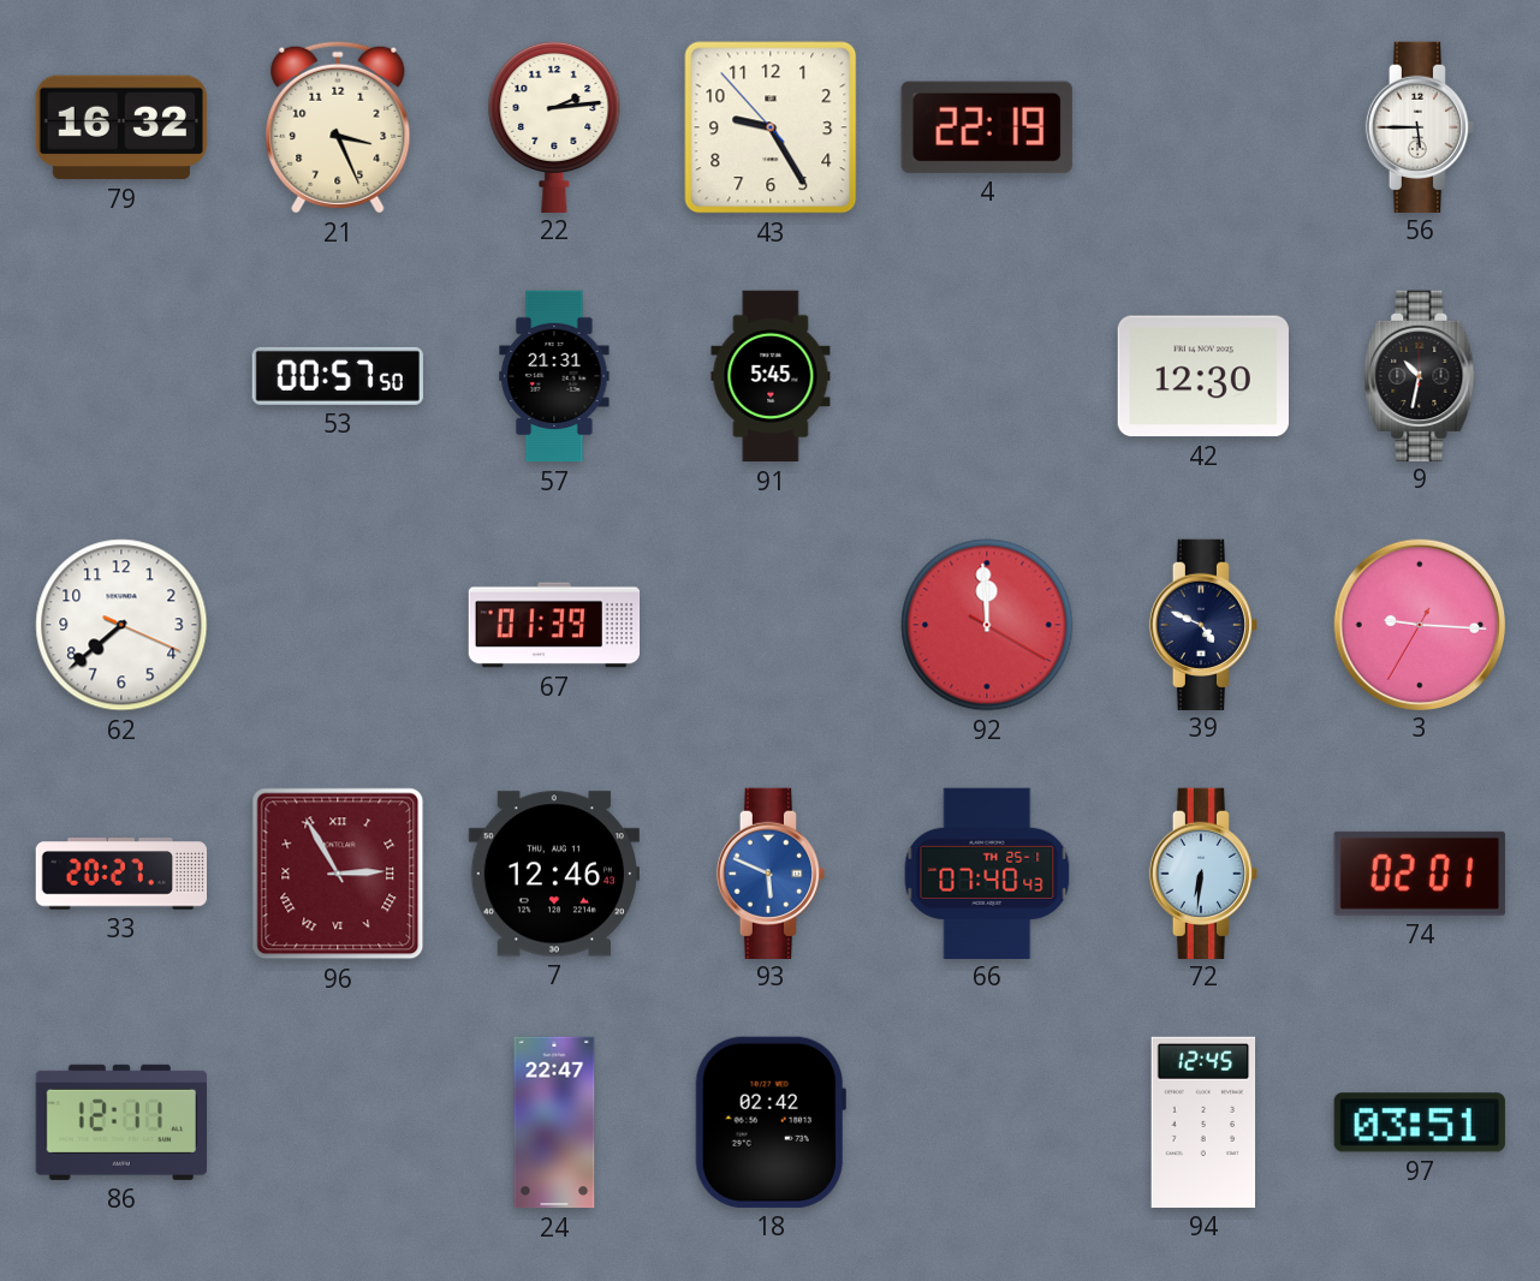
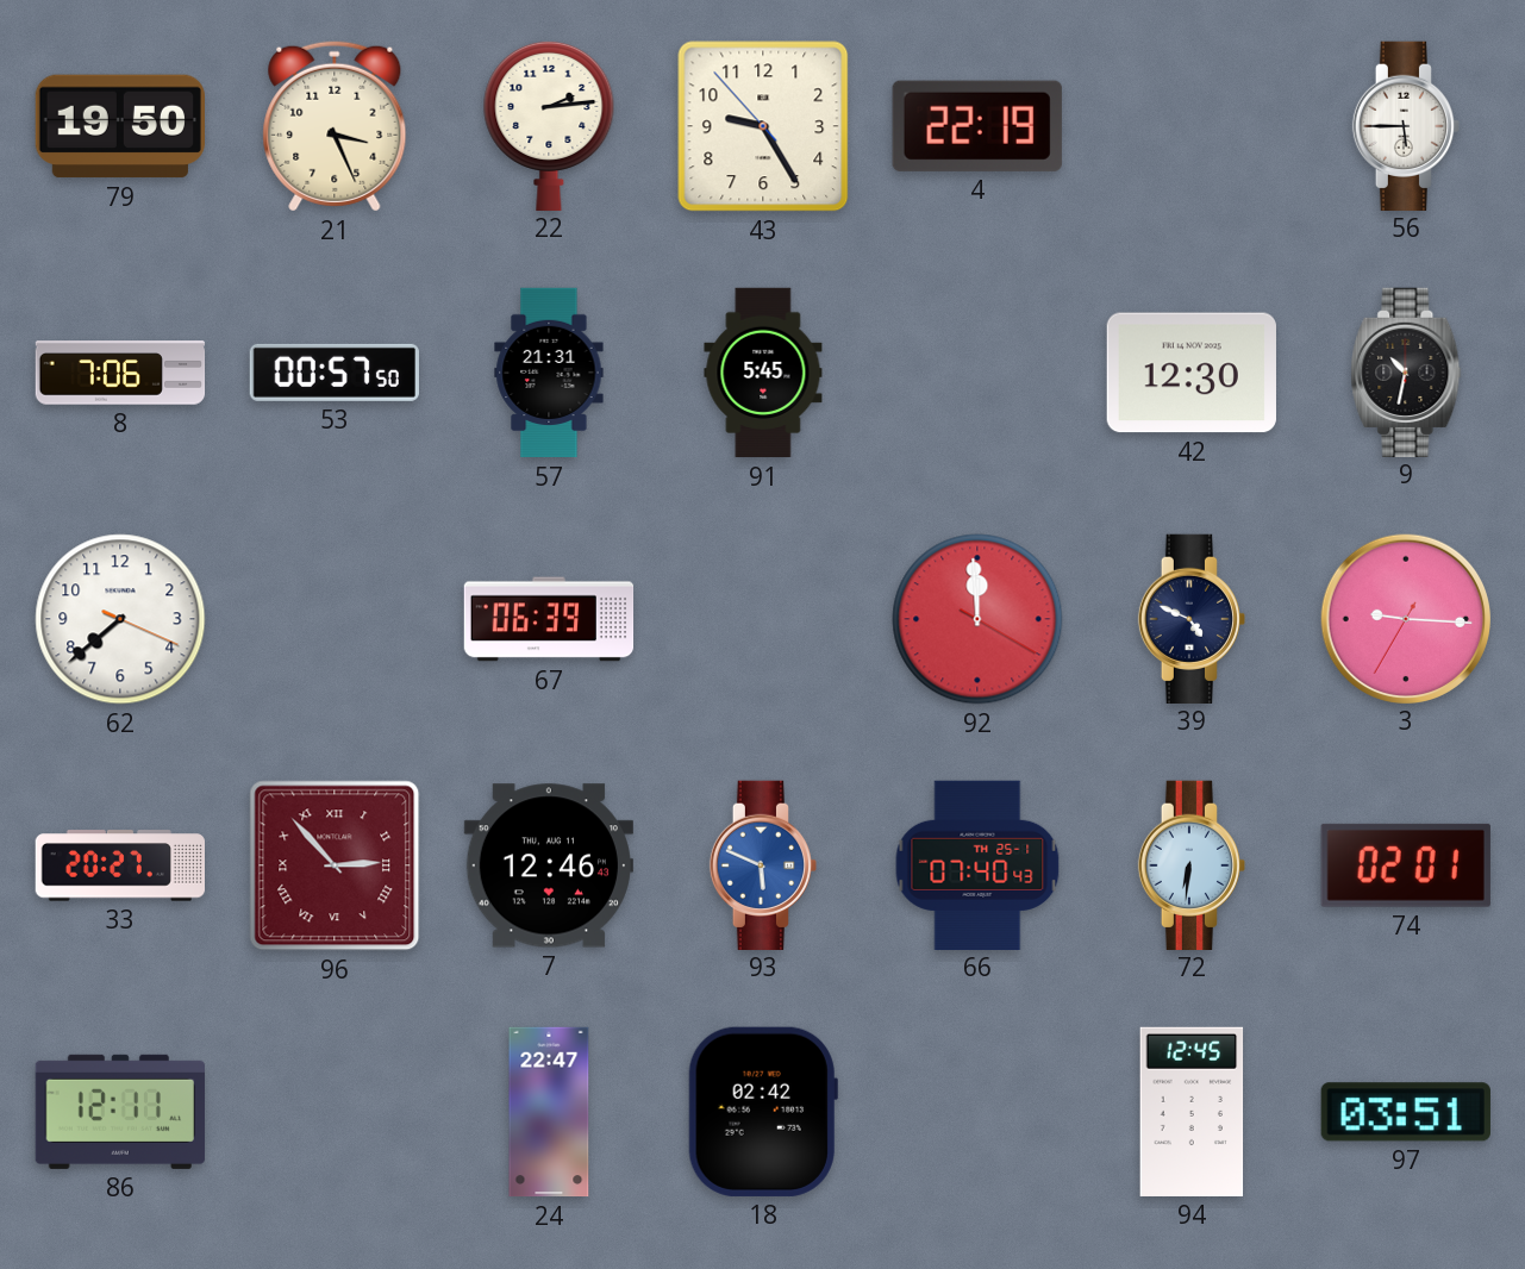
79: 16:32 -> 19:50
8: none -> 7:06
67: 01:39 -> 06:39
96: 2:55 -> 2:53
